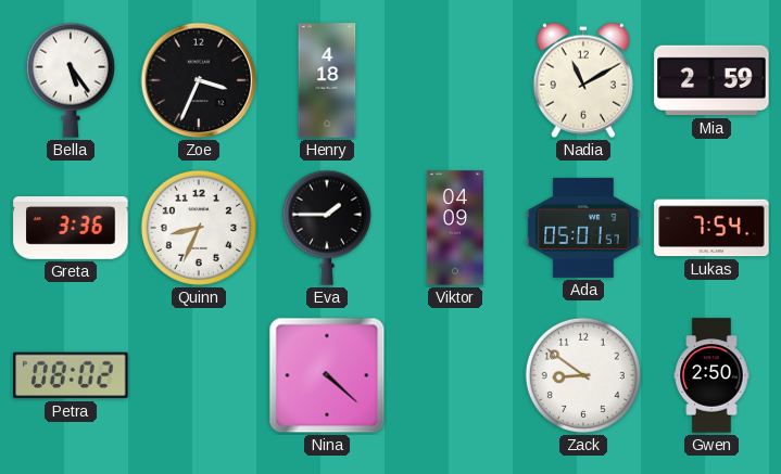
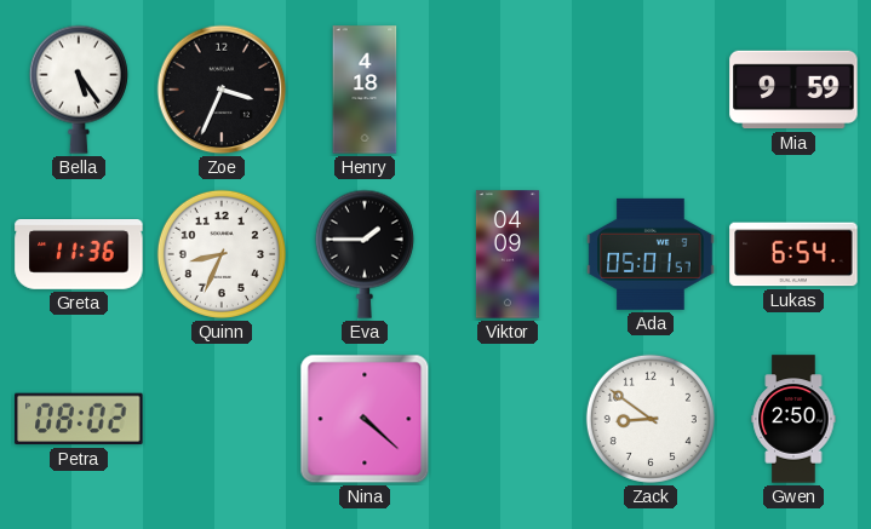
Nadia: 11:10 -> none
Mia: 2:59 -> 9:59
Greta: 3:36 -> 11:36
Lukas: 7:54 -> 6:54
